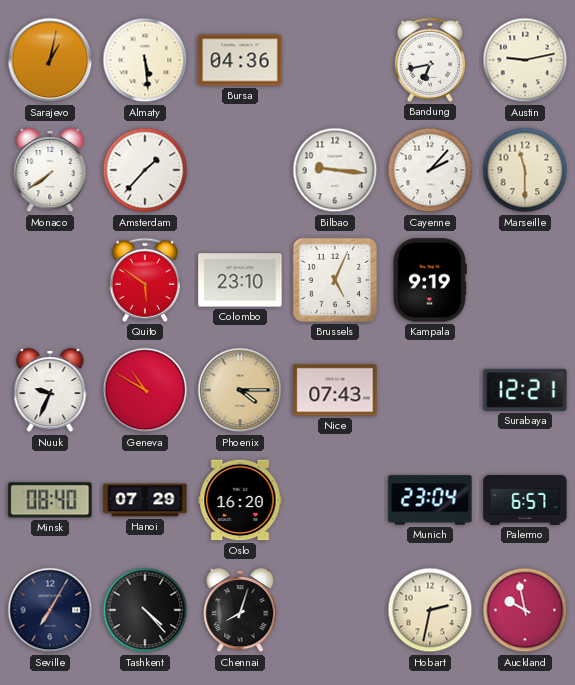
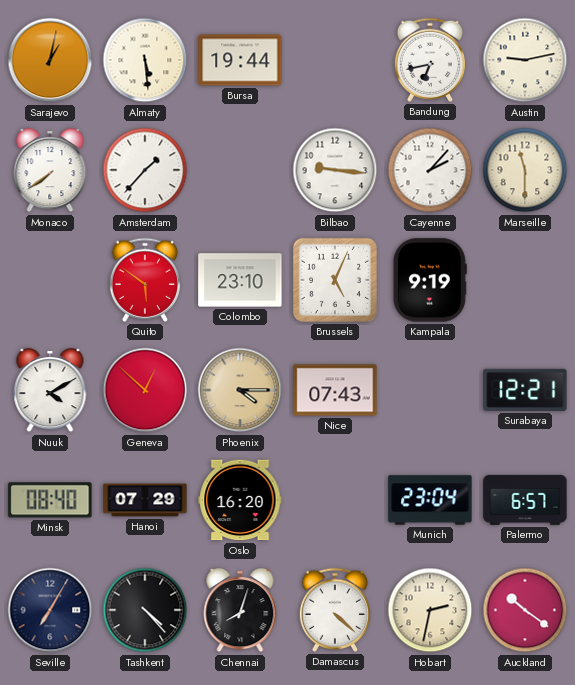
Bursa: 04:36 -> 19:44
Nuuk: 9:34 -> 4:10
Geneva: 10:50 -> 12:52
Damascus: none -> 4:22
Auckland: 9:58 -> 10:21
